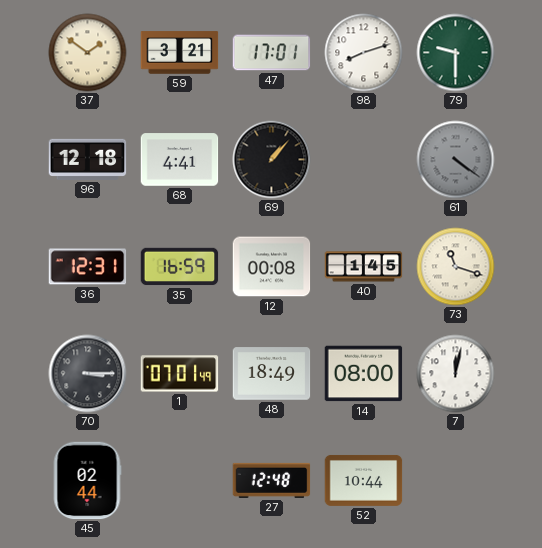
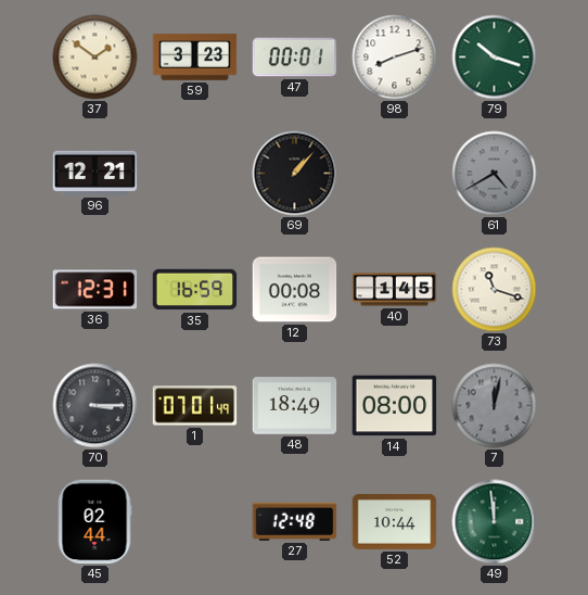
59: 3:21 -> 3:23
47: 17:01 -> 00:01
79: 9:30 -> 10:18
96: 12:18 -> 12:21
68: 4:41 -> none
61: 4:21 -> 4:40
7 dial: white -> grey
49: none -> 11:59
